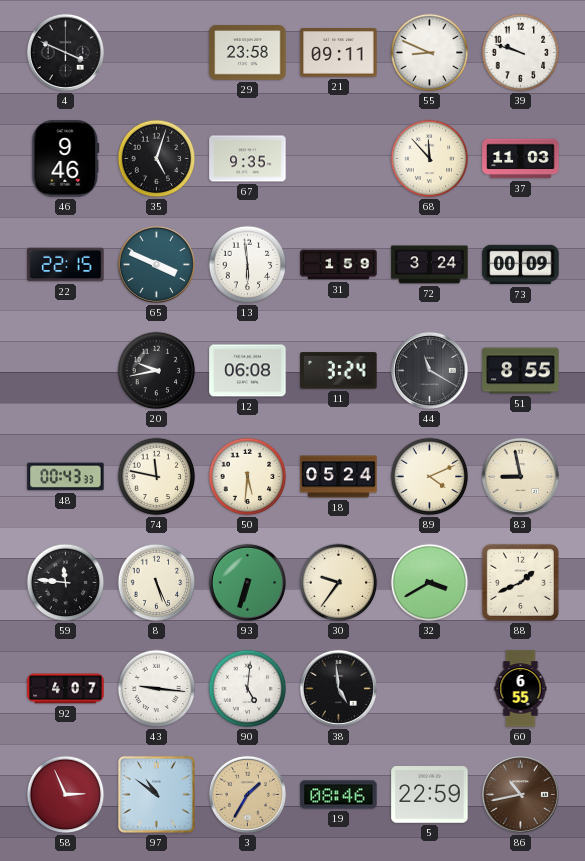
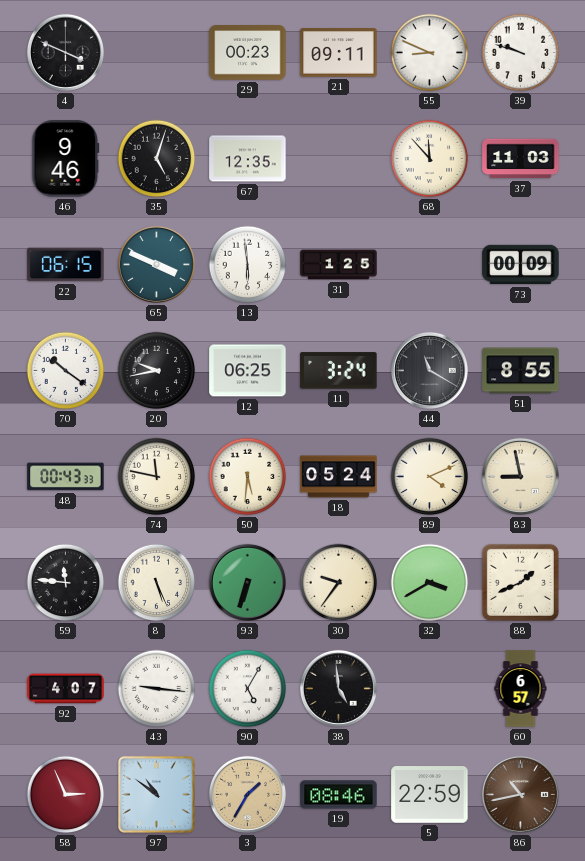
29: 23:58 -> 00:23
67: 9:35 -> 12:35
22: 22:15 -> 06:15
31: 1:59 -> 1:25
72: 3:24 -> none
70: none -> 10:21
12: 06:08 -> 06:25
90: 5:01 -> 5:05
60: 6:55 -> 6:57
